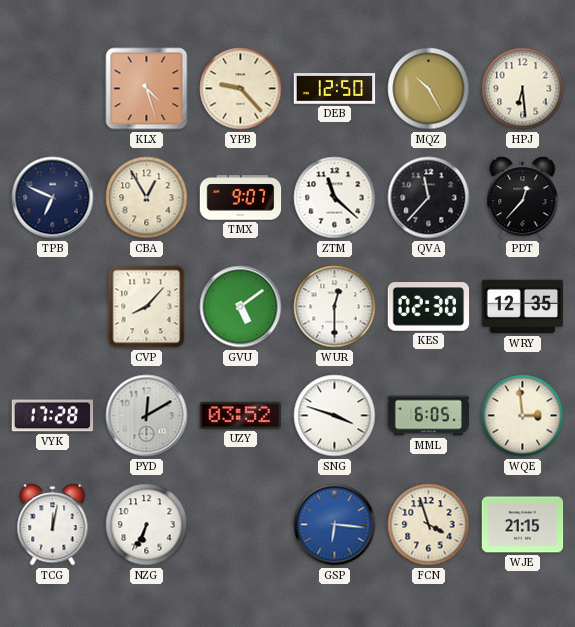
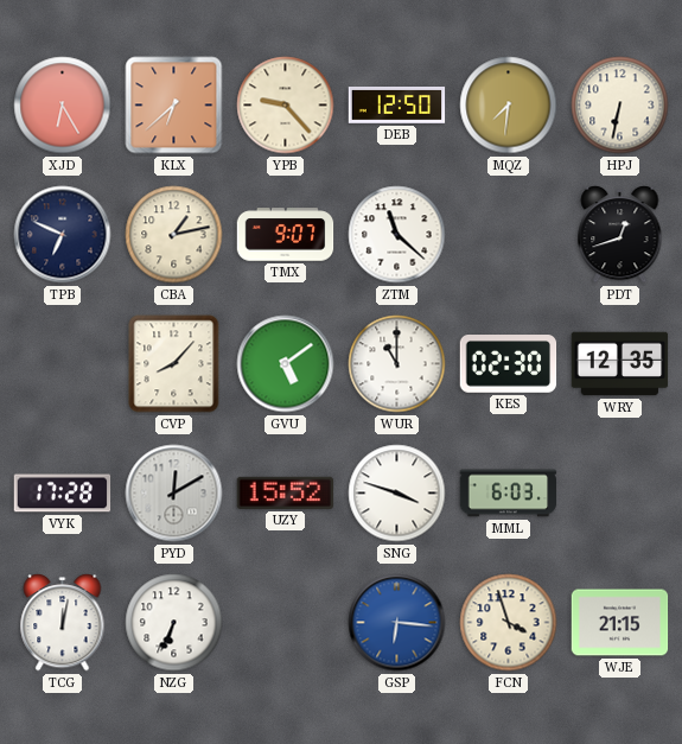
XJD: none -> 6:25
KLX: 4:27 -> 6:38
MQZ: 10:25 -> 7:31
HPJ: 6:29 -> 6:32
CBA: 12:55 -> 1:13
QVA: 11:37 -> none
PDT: 12:37 -> 12:42
WUR: 12:30 -> 11:00
UZY: 03:52 -> 15:52
MML: 6:05 -> 6:03
WQE: 2:59 -> none
